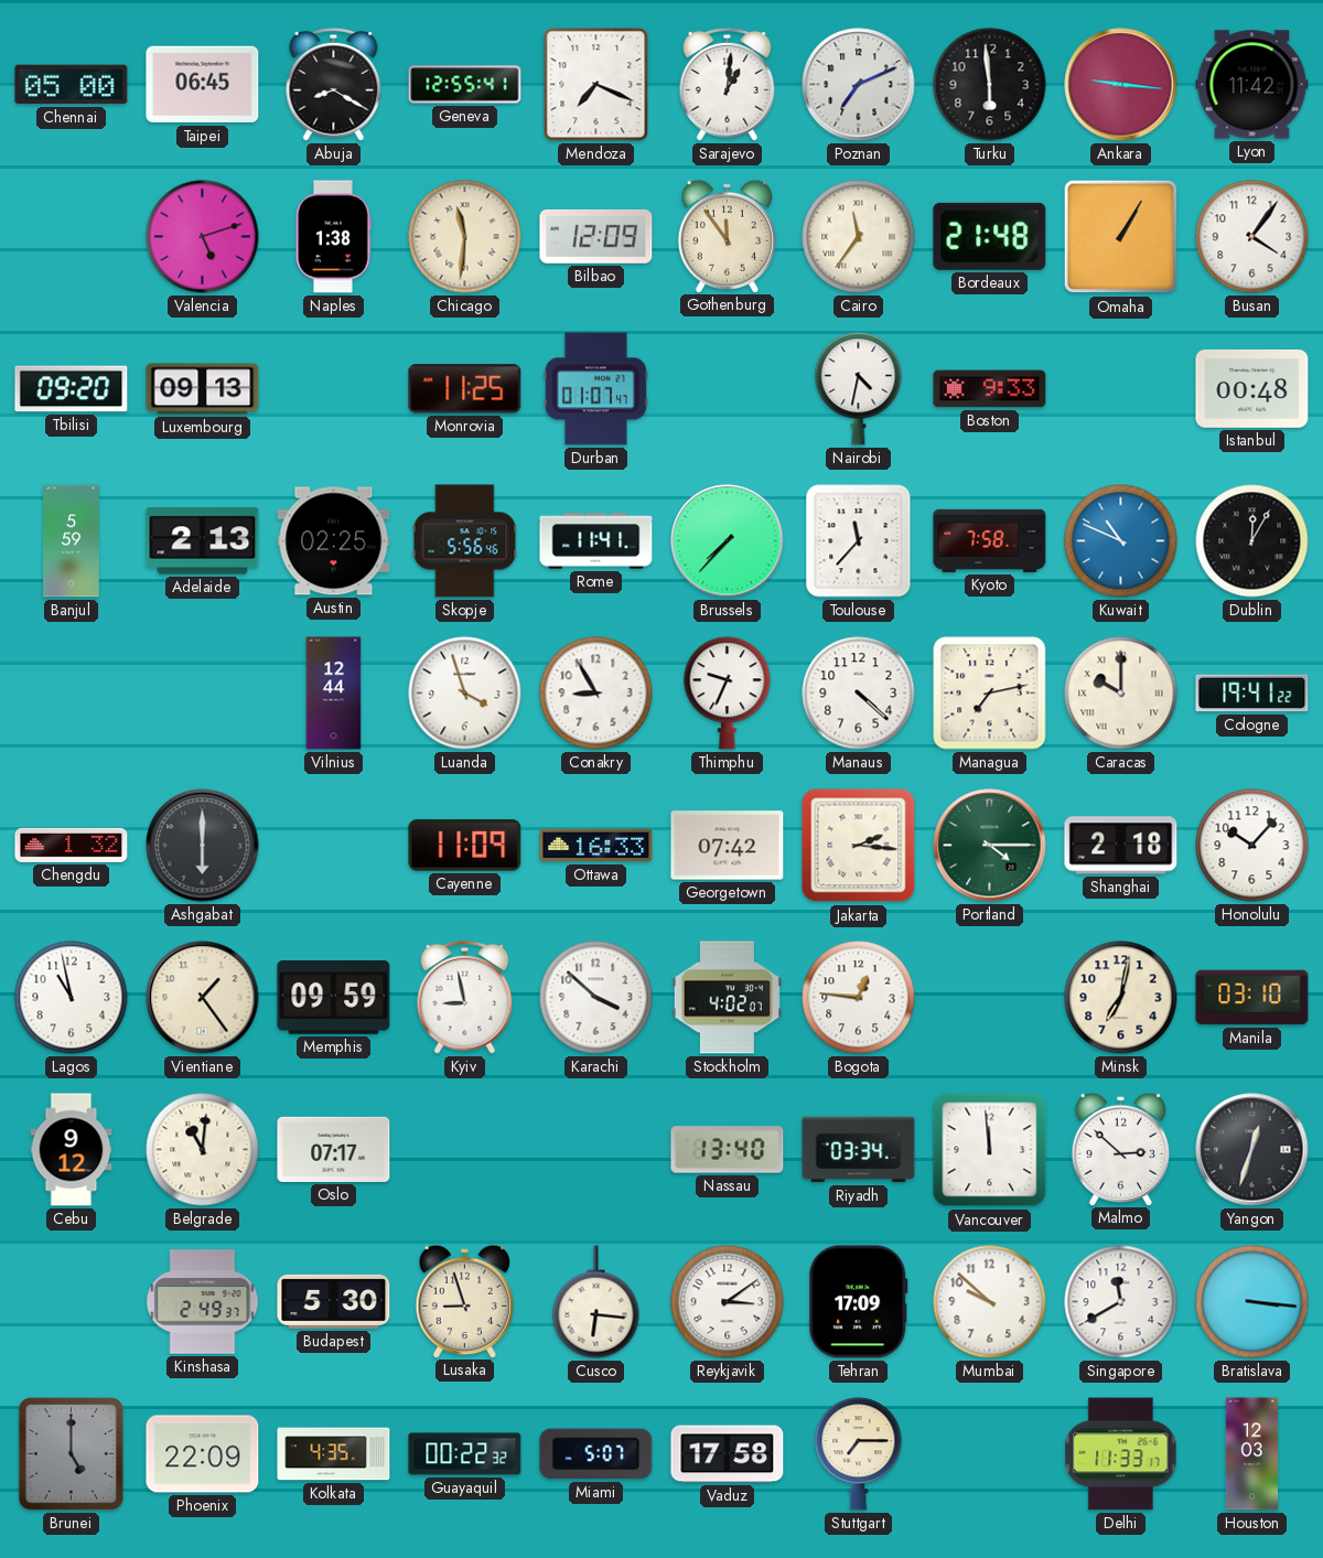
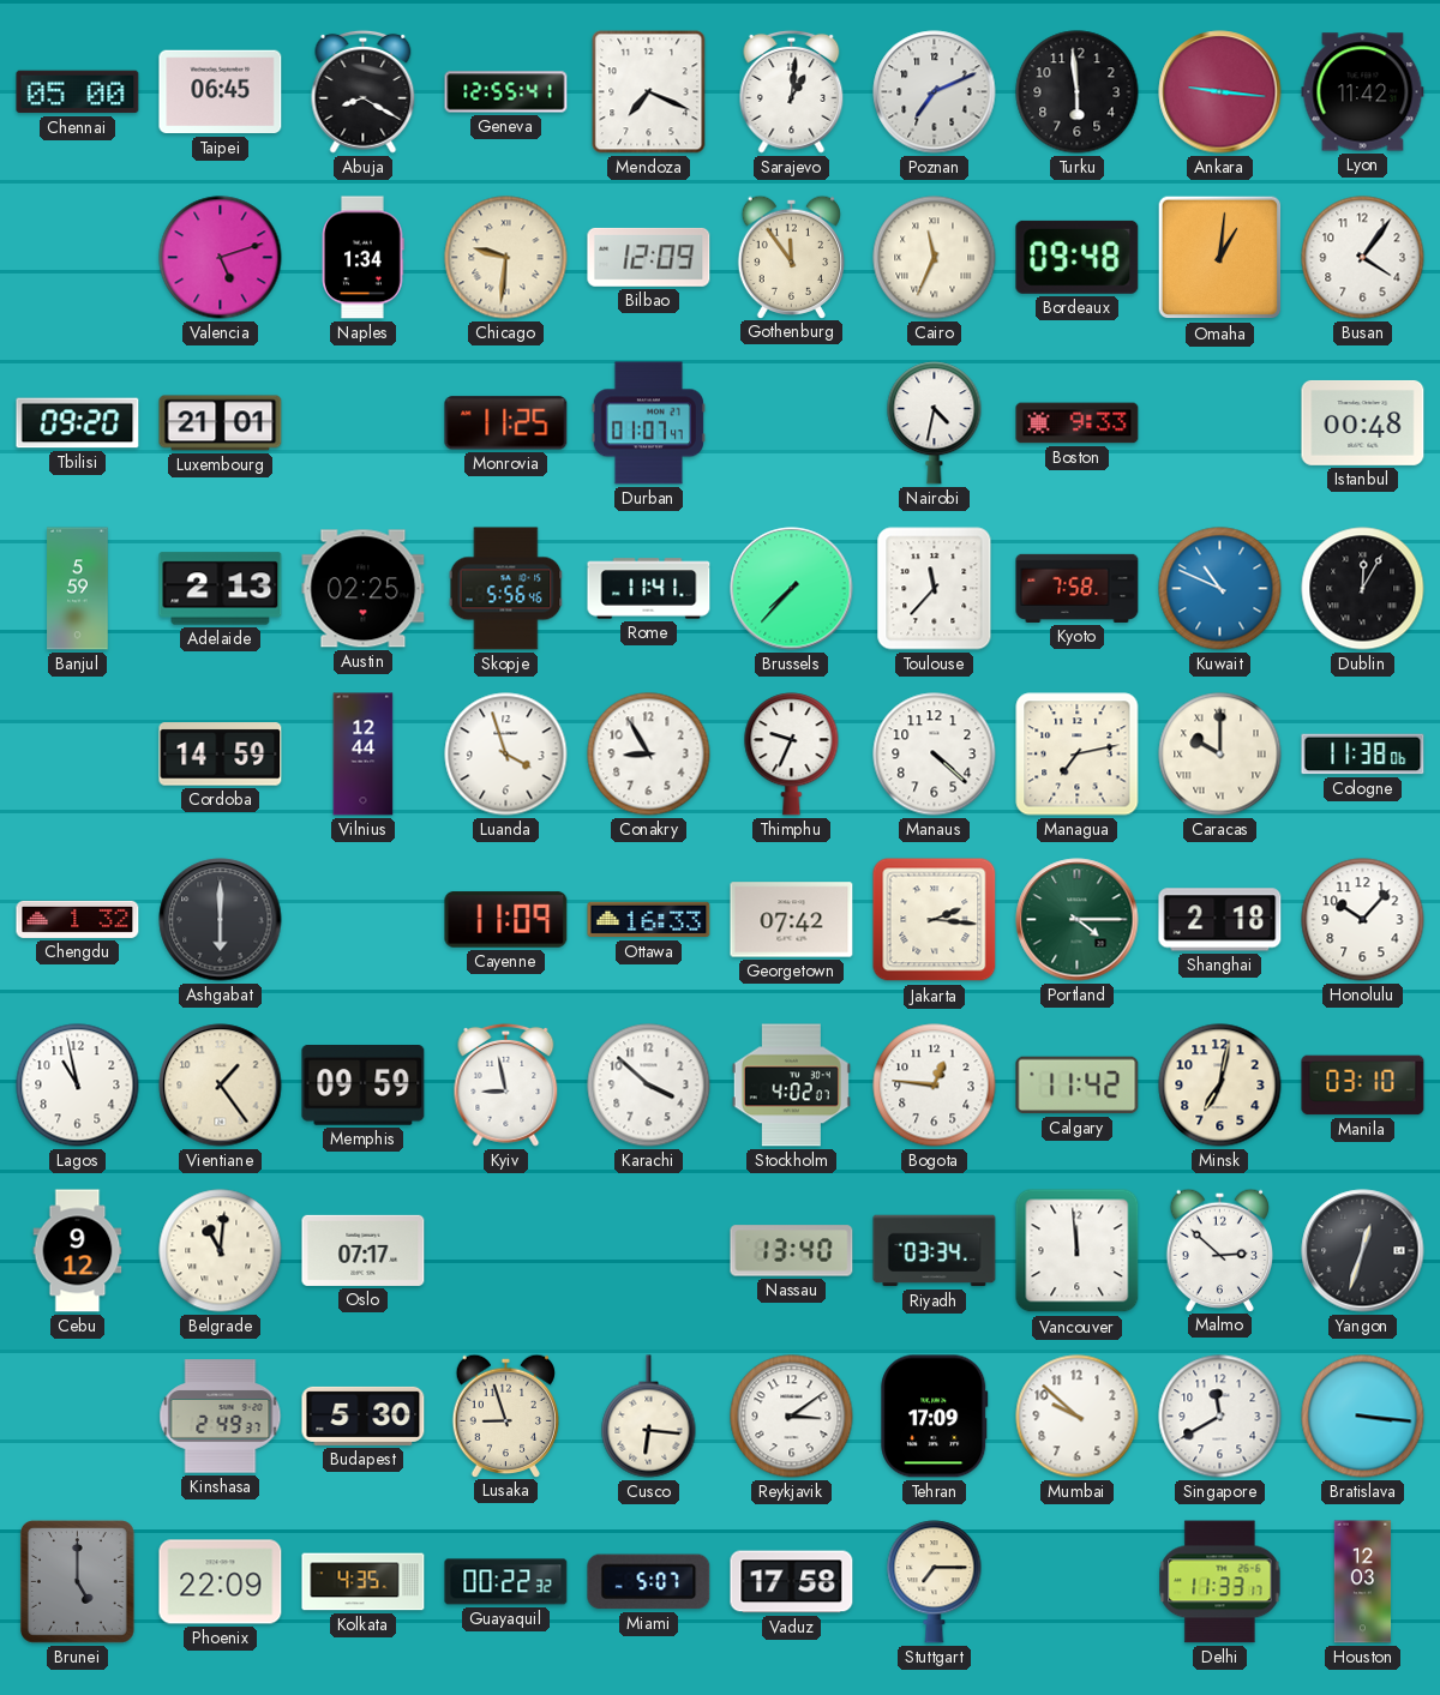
Naples: 1:38 -> 1:34
Chicago: 11:31 -> 9:31
Cairo: 11:36 -> 11:34
Bordeaux: 21:48 -> 09:48
Omaha: 1:05 -> 1:01
Luxembourg: 09:13 -> 21:01
Cordoba: none -> 14:59
Cologne: 19:41 -> 11:38
Calgary: none -> 11:42
